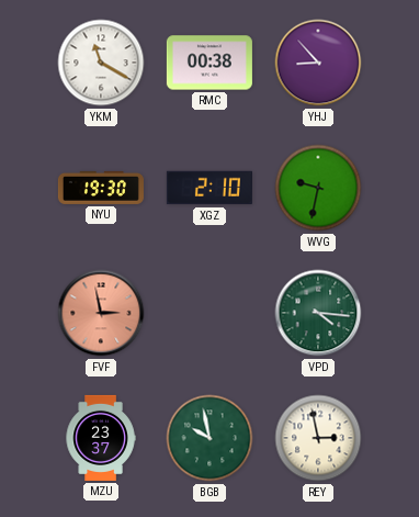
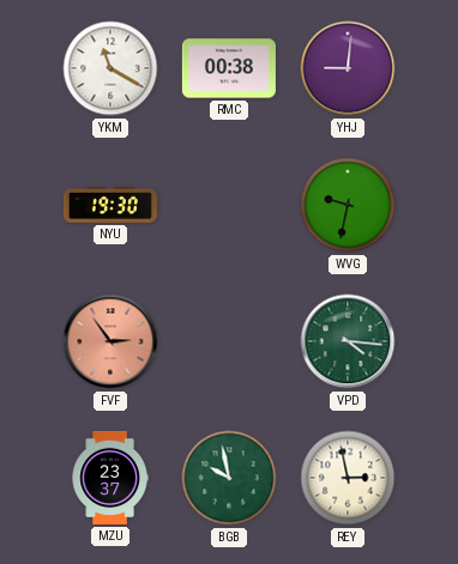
YHJ: 8:53 -> 9:01
XGZ: 2:10 -> none
FVF: 2:58 -> 2:54
